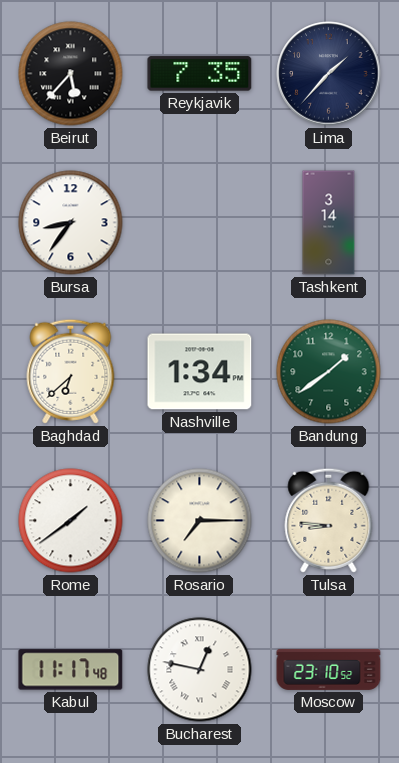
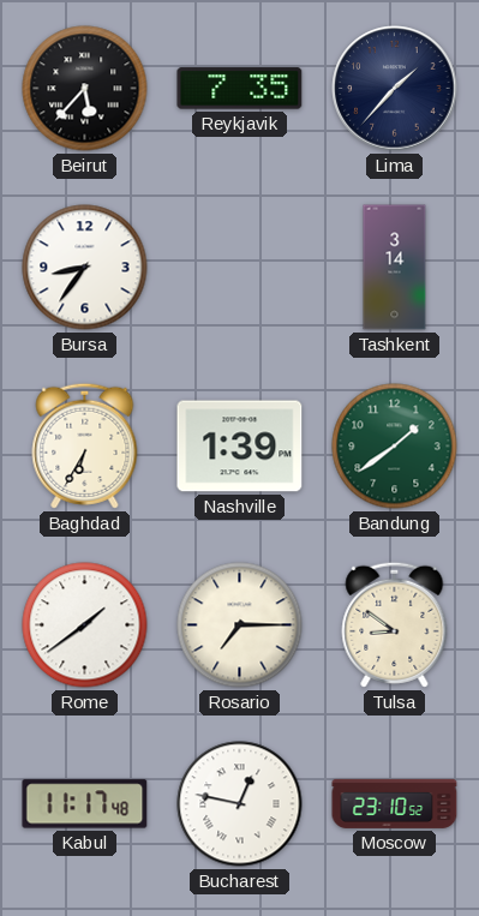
Baghdad: 6:38 -> 6:35
Nashville: 1:34 -> 1:39
Tulsa: 8:46 -> 8:51
